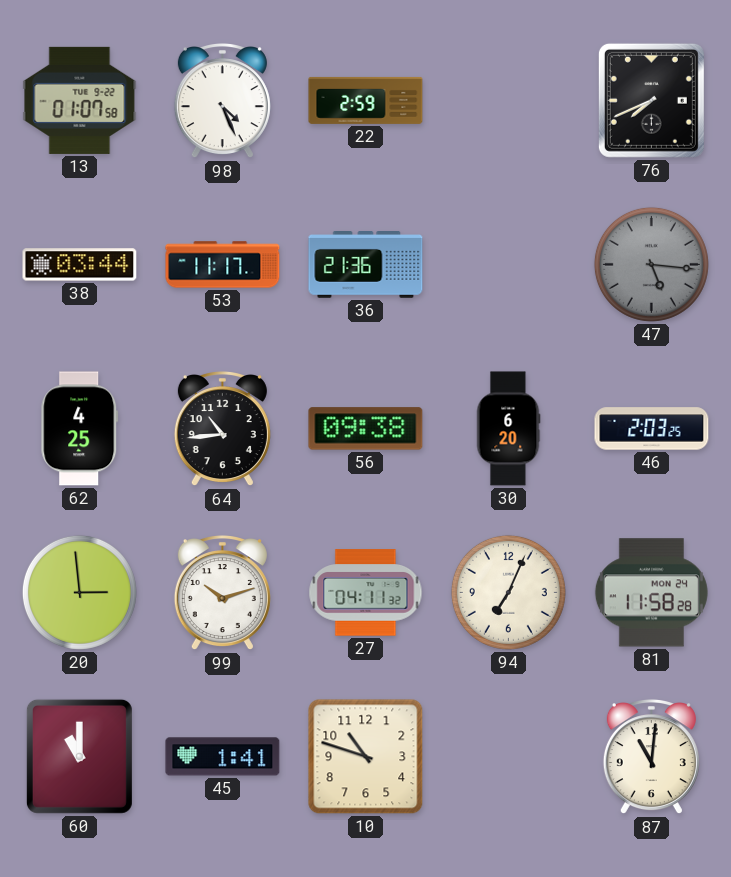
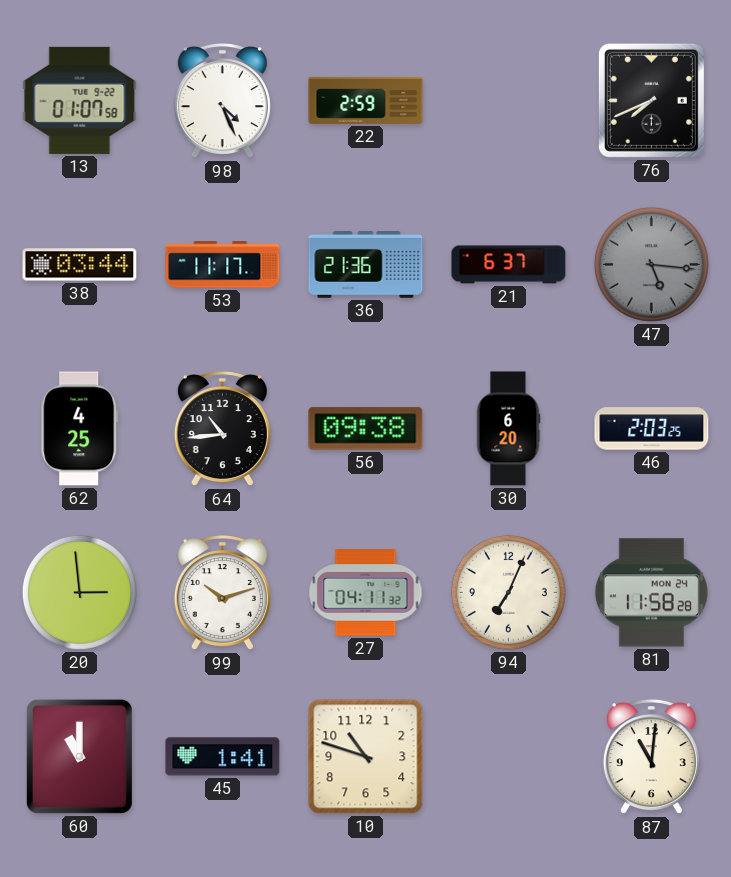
21: none -> 6:37
